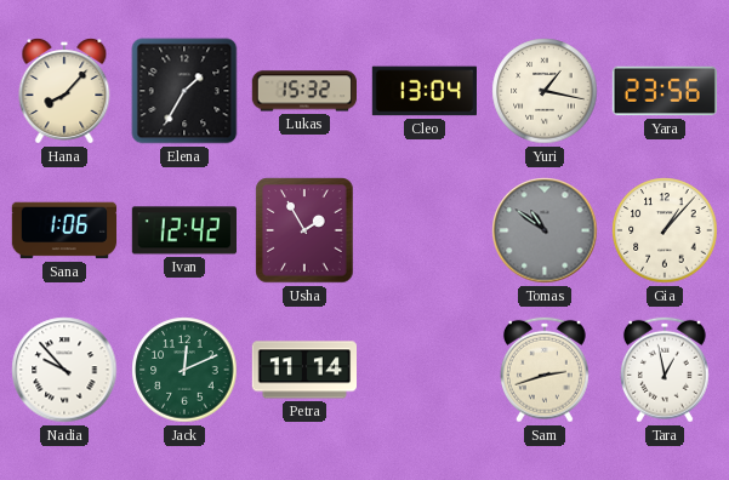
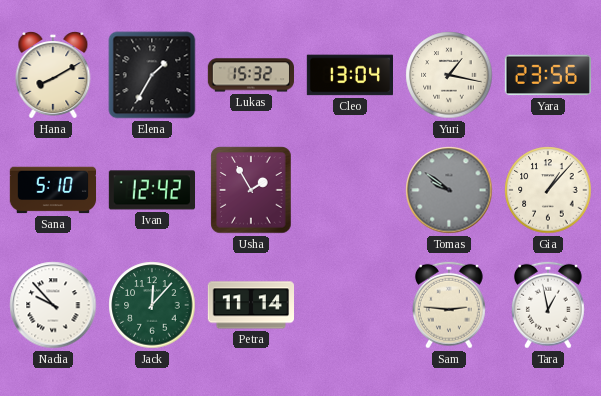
Hana: 8:07 -> 8:10
Sana: 1:06 -> 5:10
Tomas: 10:51 -> 9:51
Jack: 12:11 -> 12:07
Sam: 2:42 -> 2:46
